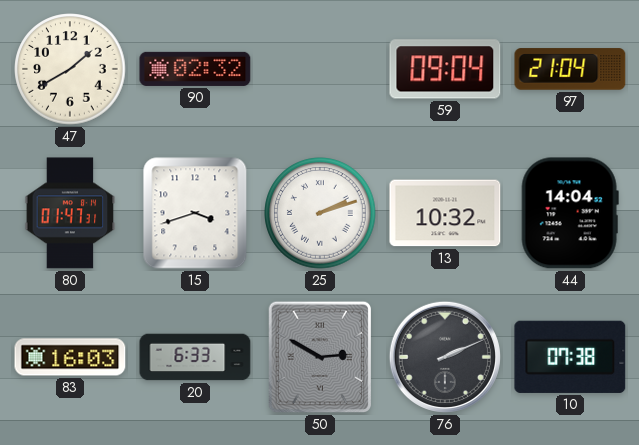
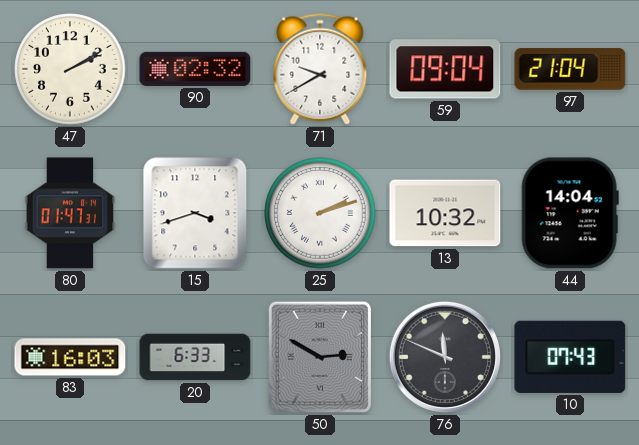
47: 1:40 -> 2:10
71: none -> 9:40
76: 2:11 -> 11:49
10: 07:38 -> 07:43
